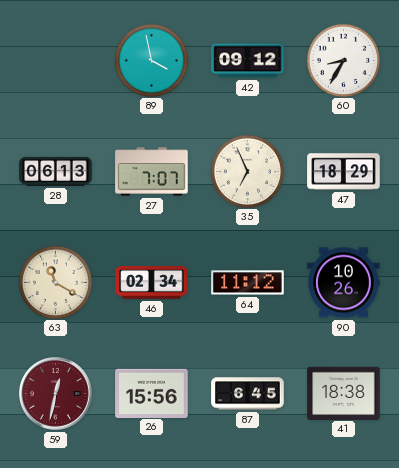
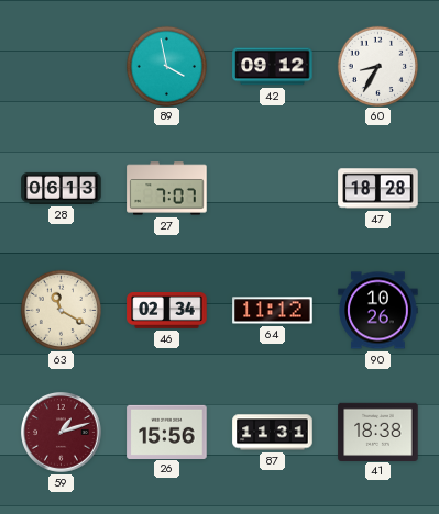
35: 6:56 -> none
47: 18:29 -> 18:28
59: 12:32 -> 1:12
87: 6:45 -> 11:31
